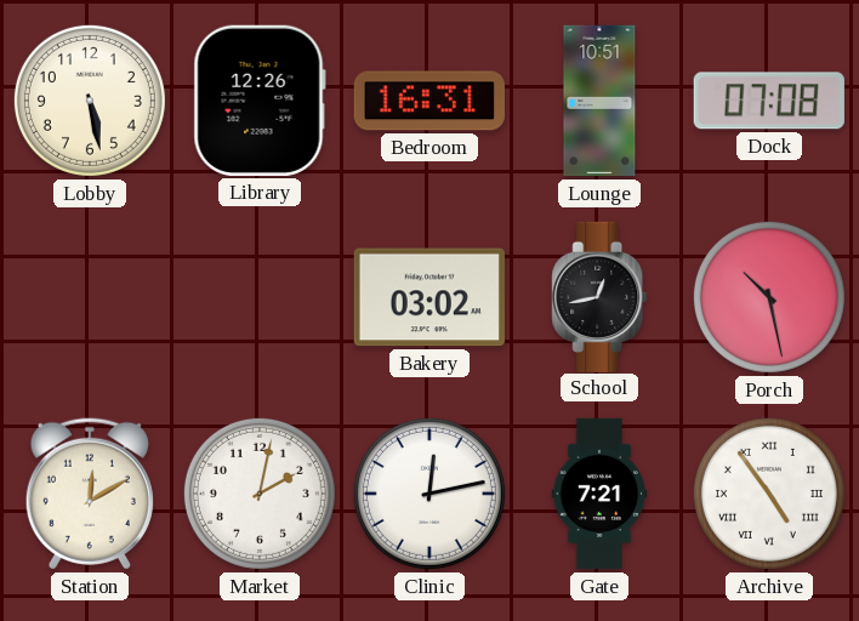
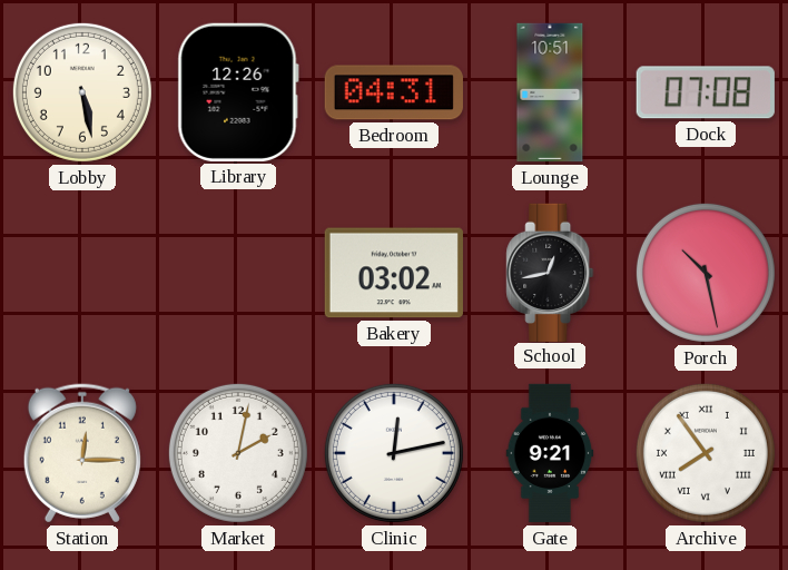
Bedroom: 16:31 -> 04:31
Station: 12:10 -> 12:15
Gate: 7:21 -> 9:21
Archive: 4:54 -> 7:54
